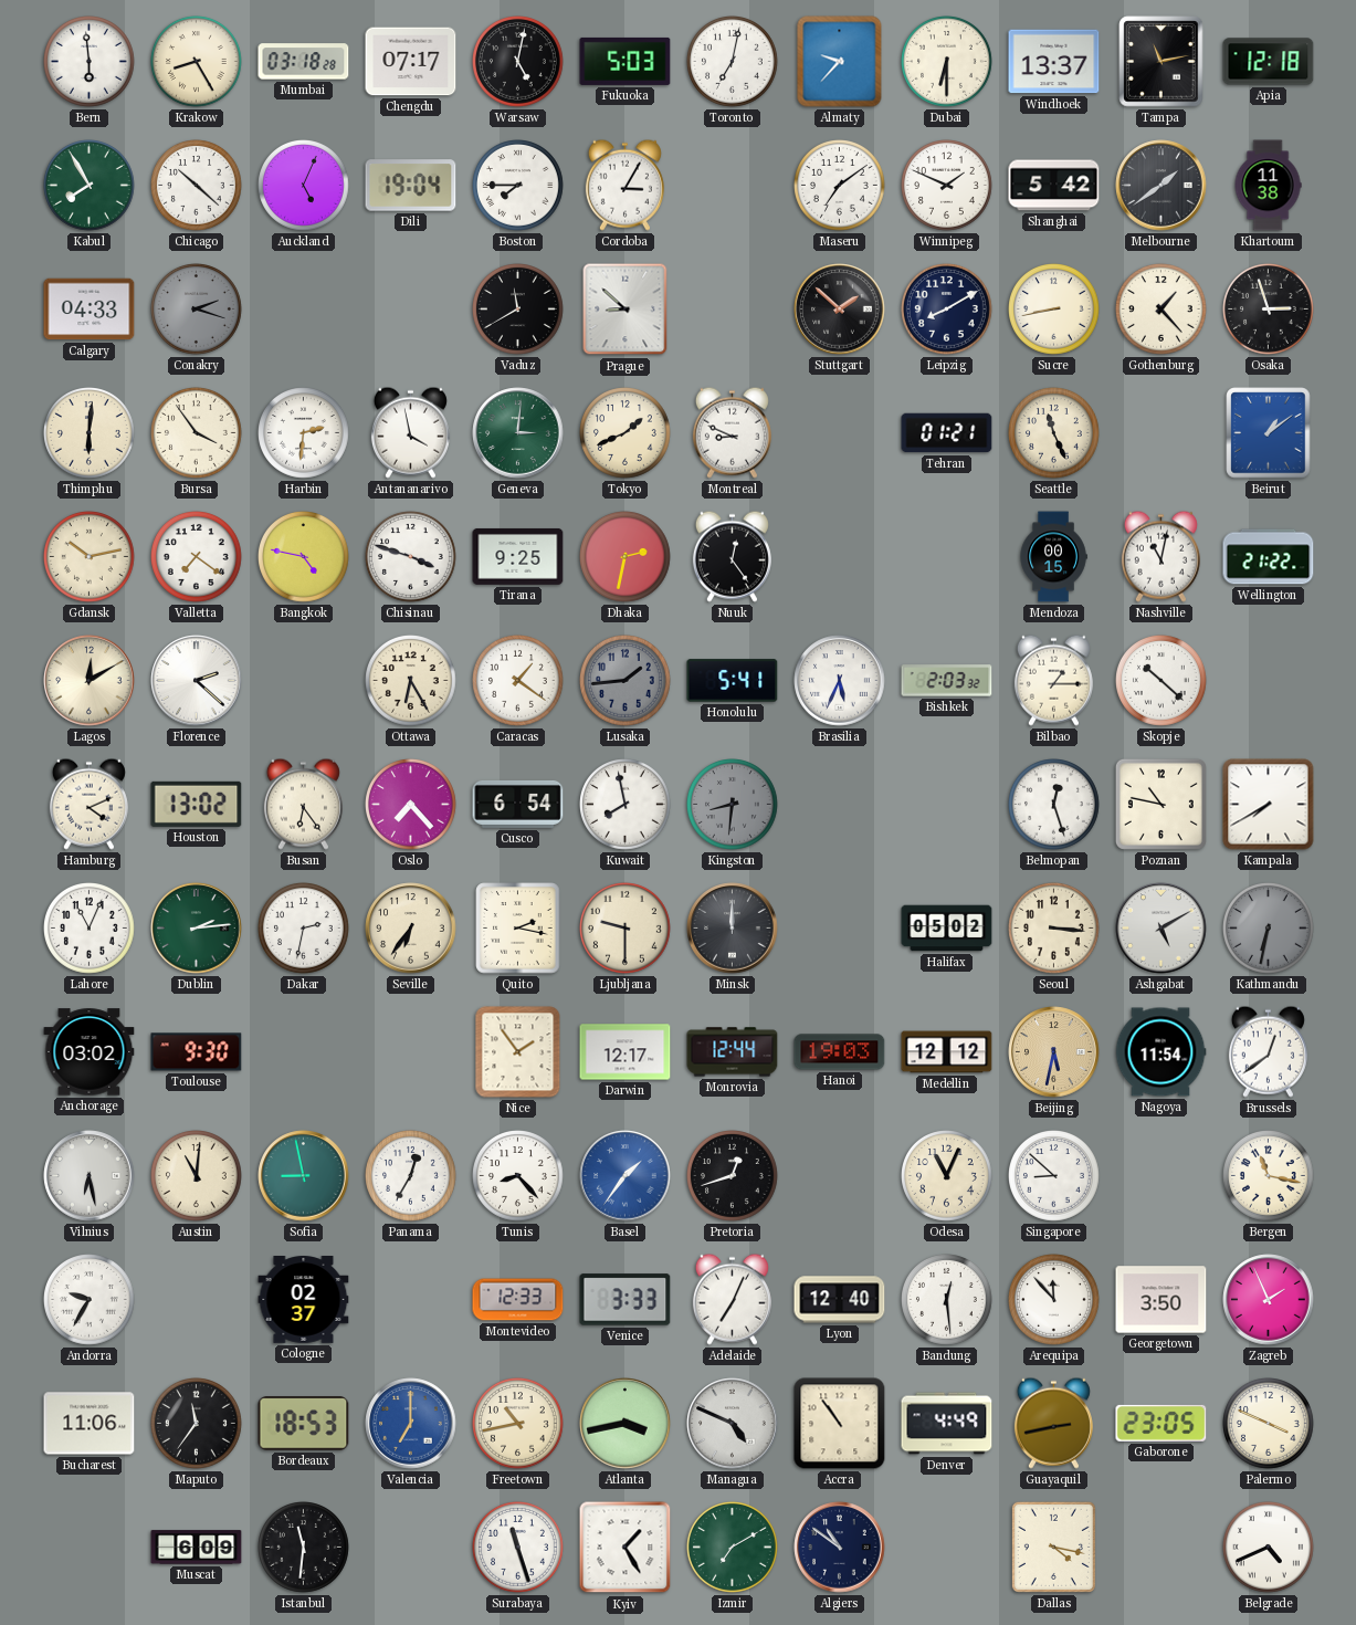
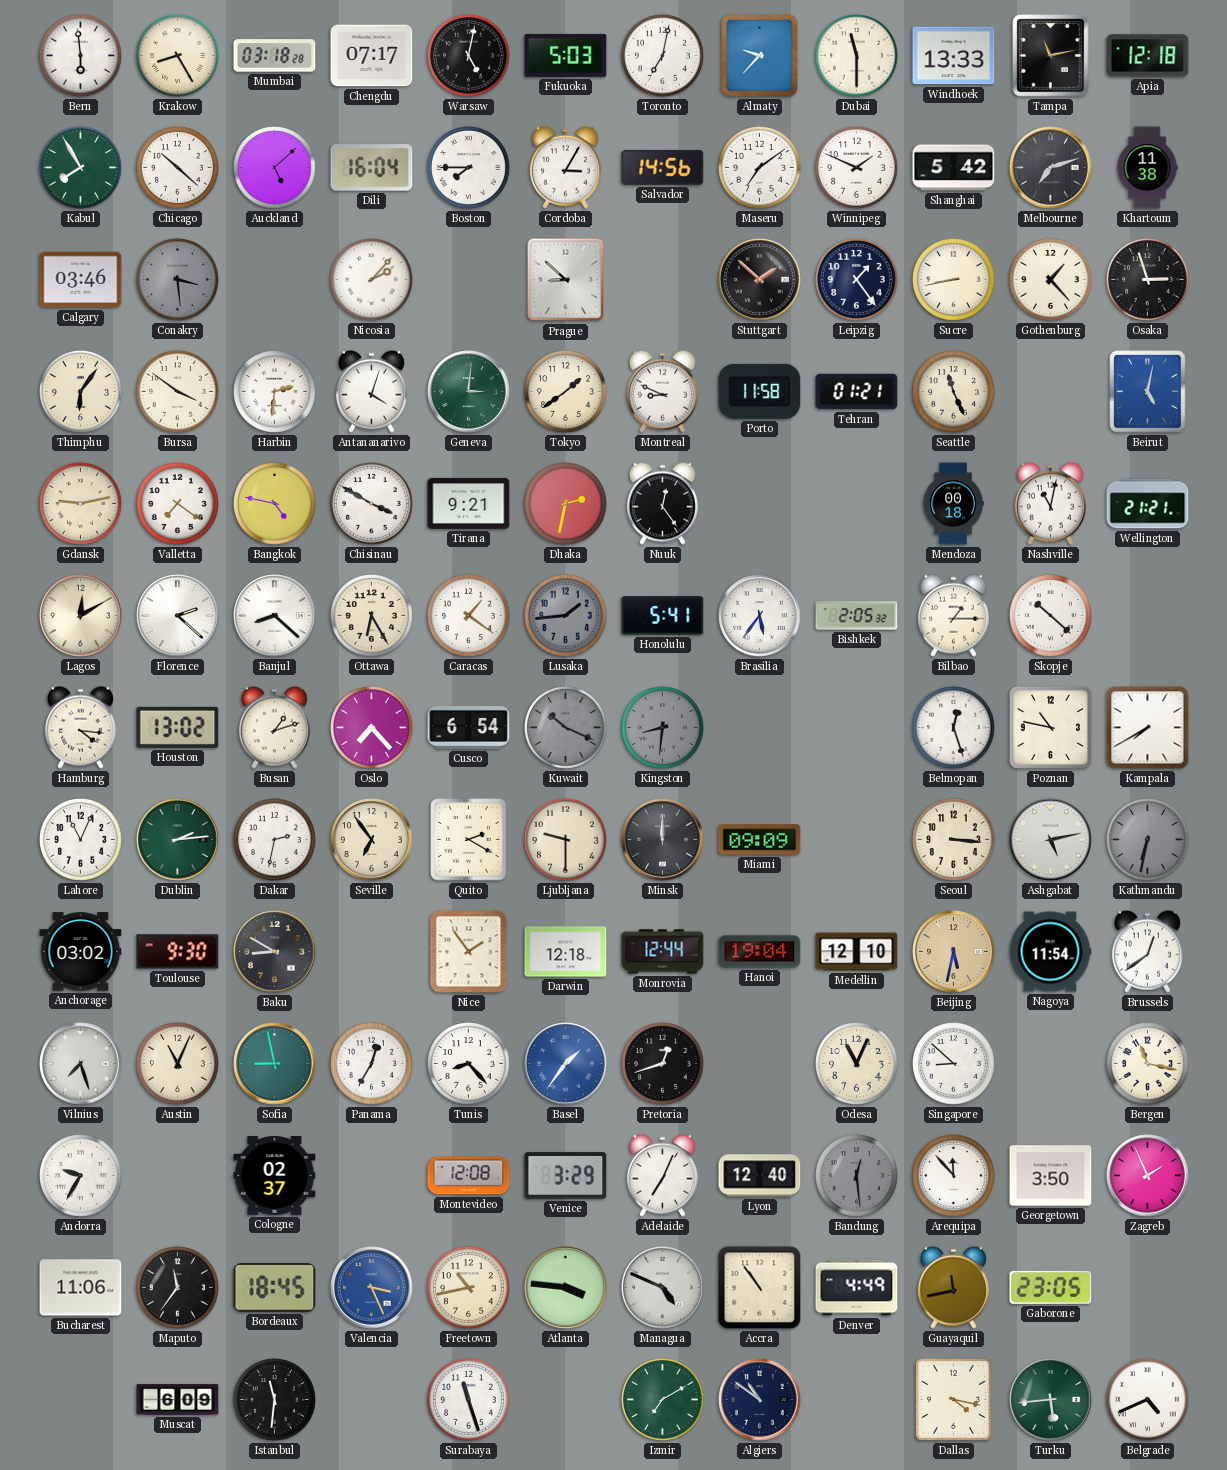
Dubai: 6:30 -> 11:30
Windhoek: 13:37 -> 13:33
Auckland: 5:04 -> 5:08
Dili: 19:04 -> 16:04
Salvador: none -> 14:56
Melbourne: 1:39 -> 7:12
Calgary: 04:33 -> 03:46
Conakry: 2:18 -> 3:29
Nicosia: none -> 2:07
Vaduz: 11:40 -> none
Leipzig: 8:10 -> 1:24
Thimphu: 6:01 -> 6:06
Bursa: 3:54 -> 3:51
Antananarivo: 3:58 -> 4:03
Tokyo: 1:41 -> 1:39
Porto: none -> 11:58
Beirut: 1:09 -> 5:02
Gdansk: 10:13 -> 9:13
Chisinau: 3:48 -> 3:50
Tirana: 9:25 -> 9:21
Mendoza: 00:15 -> 00:18
Wellington: 21:22 -> 21:21
Banjul: none -> 8:22
Brasilia: 5:34 -> 5:36
Bishkek: 2:03 -> 2:05
Hamburg: 4:11 -> 4:16
Busan: 6:24 -> 1:12
Kuwait: 7:58 -> 10:19
Kuwait dial: white -> grey
Seville: 6:36 -> 6:54
Quito: 2:17 -> 2:20
Miami: none -> 09:09
Halifax: 05:02 -> none
Ashgabat: 5:10 -> 5:13
Baku: none -> 8:50
Darwin: 12:17 -> 12:18
Hanoi: 19:03 -> 19:04
Medellin: 12:12 -> 12:10
Vilnius: 6:28 -> 7:27
Austin: 11:01 -> 11:04
Montevideo: 12:33 -> 12:08
Venice: 3:33 -> 3:29
Bandung dial: white -> grey
Bordeaux: 18:53 -> 18:45
Valencia: 7:00 -> 3:26
Atlanta: 3:43 -> 3:46
Guayaquil: 2:43 -> 11:43
Palermo: 3:49 -> none
Kyiv: 1:25 -> none
Turku: none -> 5:44
